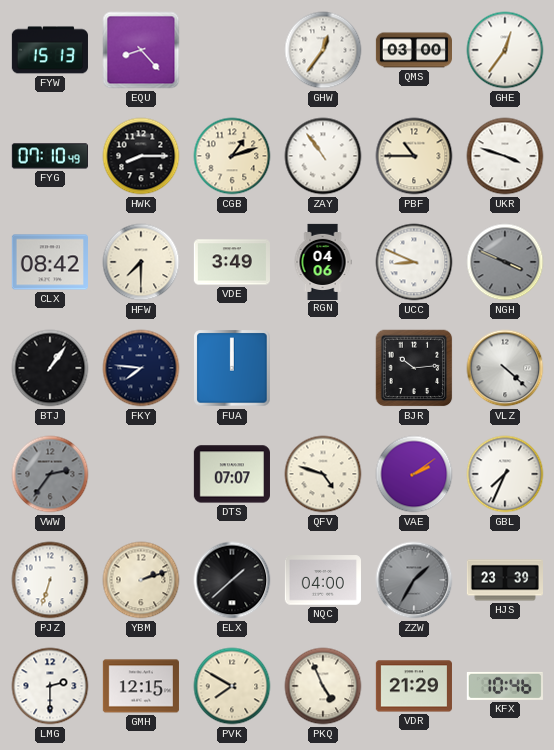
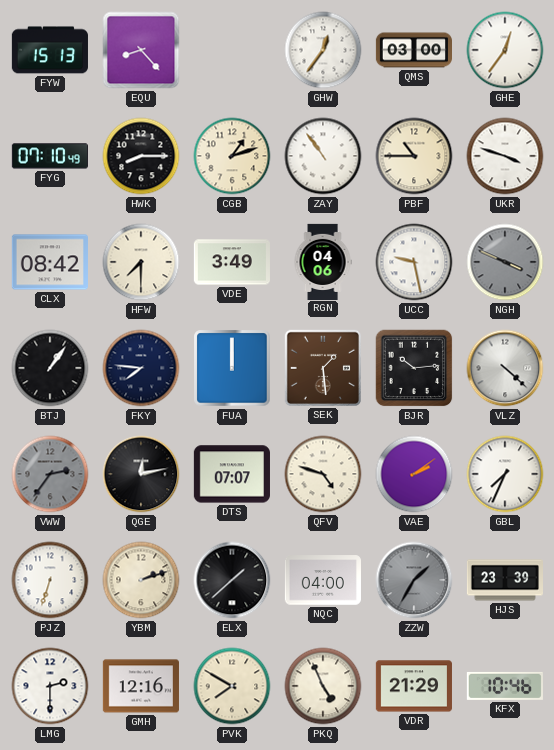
UCC: 8:49 -> 9:28
SEK: none -> 1:29
QGE: none -> 12:13
GMH: 12:15 -> 12:16
